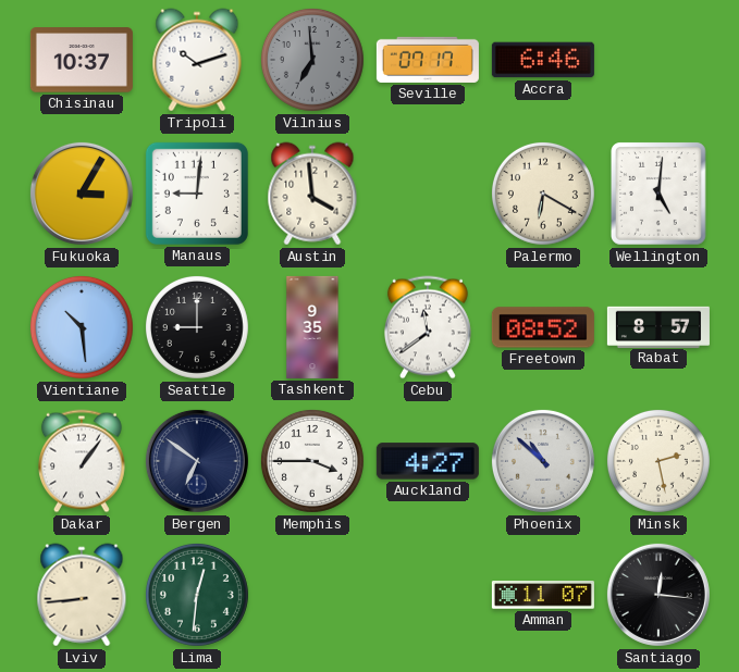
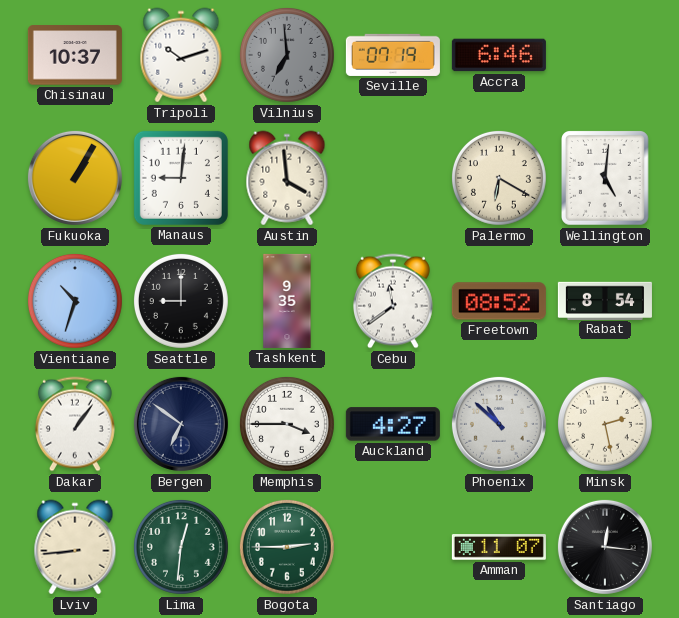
Seville: 07:17 -> 07:19
Fukuoka: 3:05 -> 1:05
Vientiane: 10:29 -> 10:33
Rabat: 8:57 -> 8:54
Bogota: none -> 2:45
